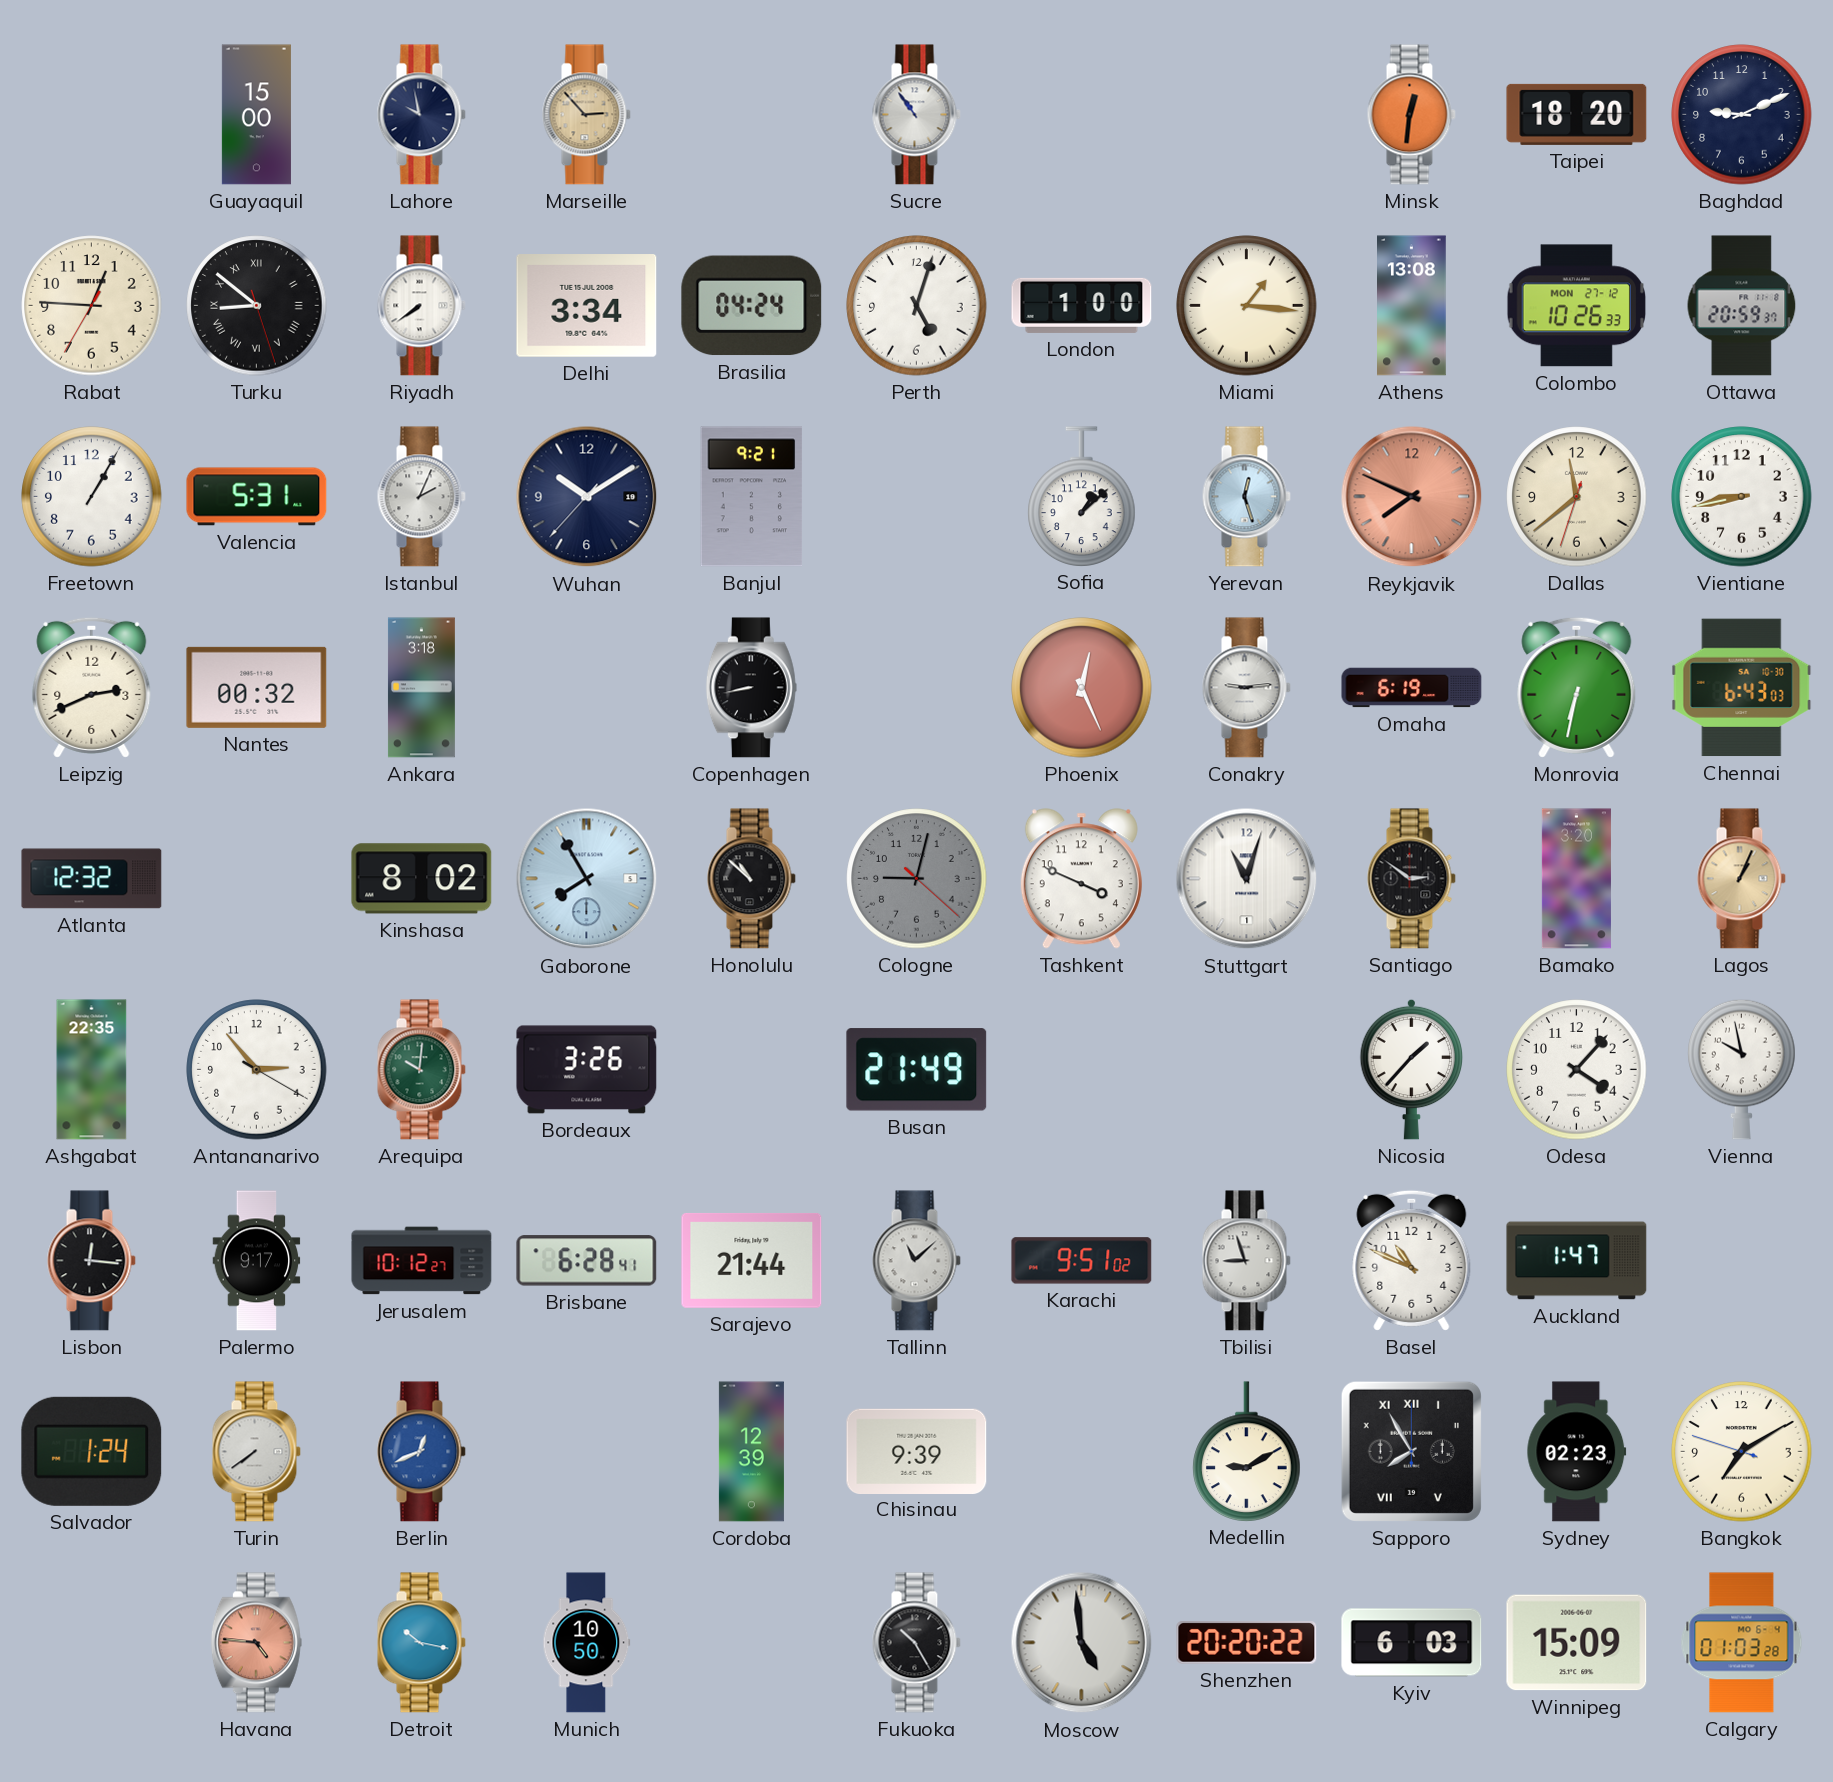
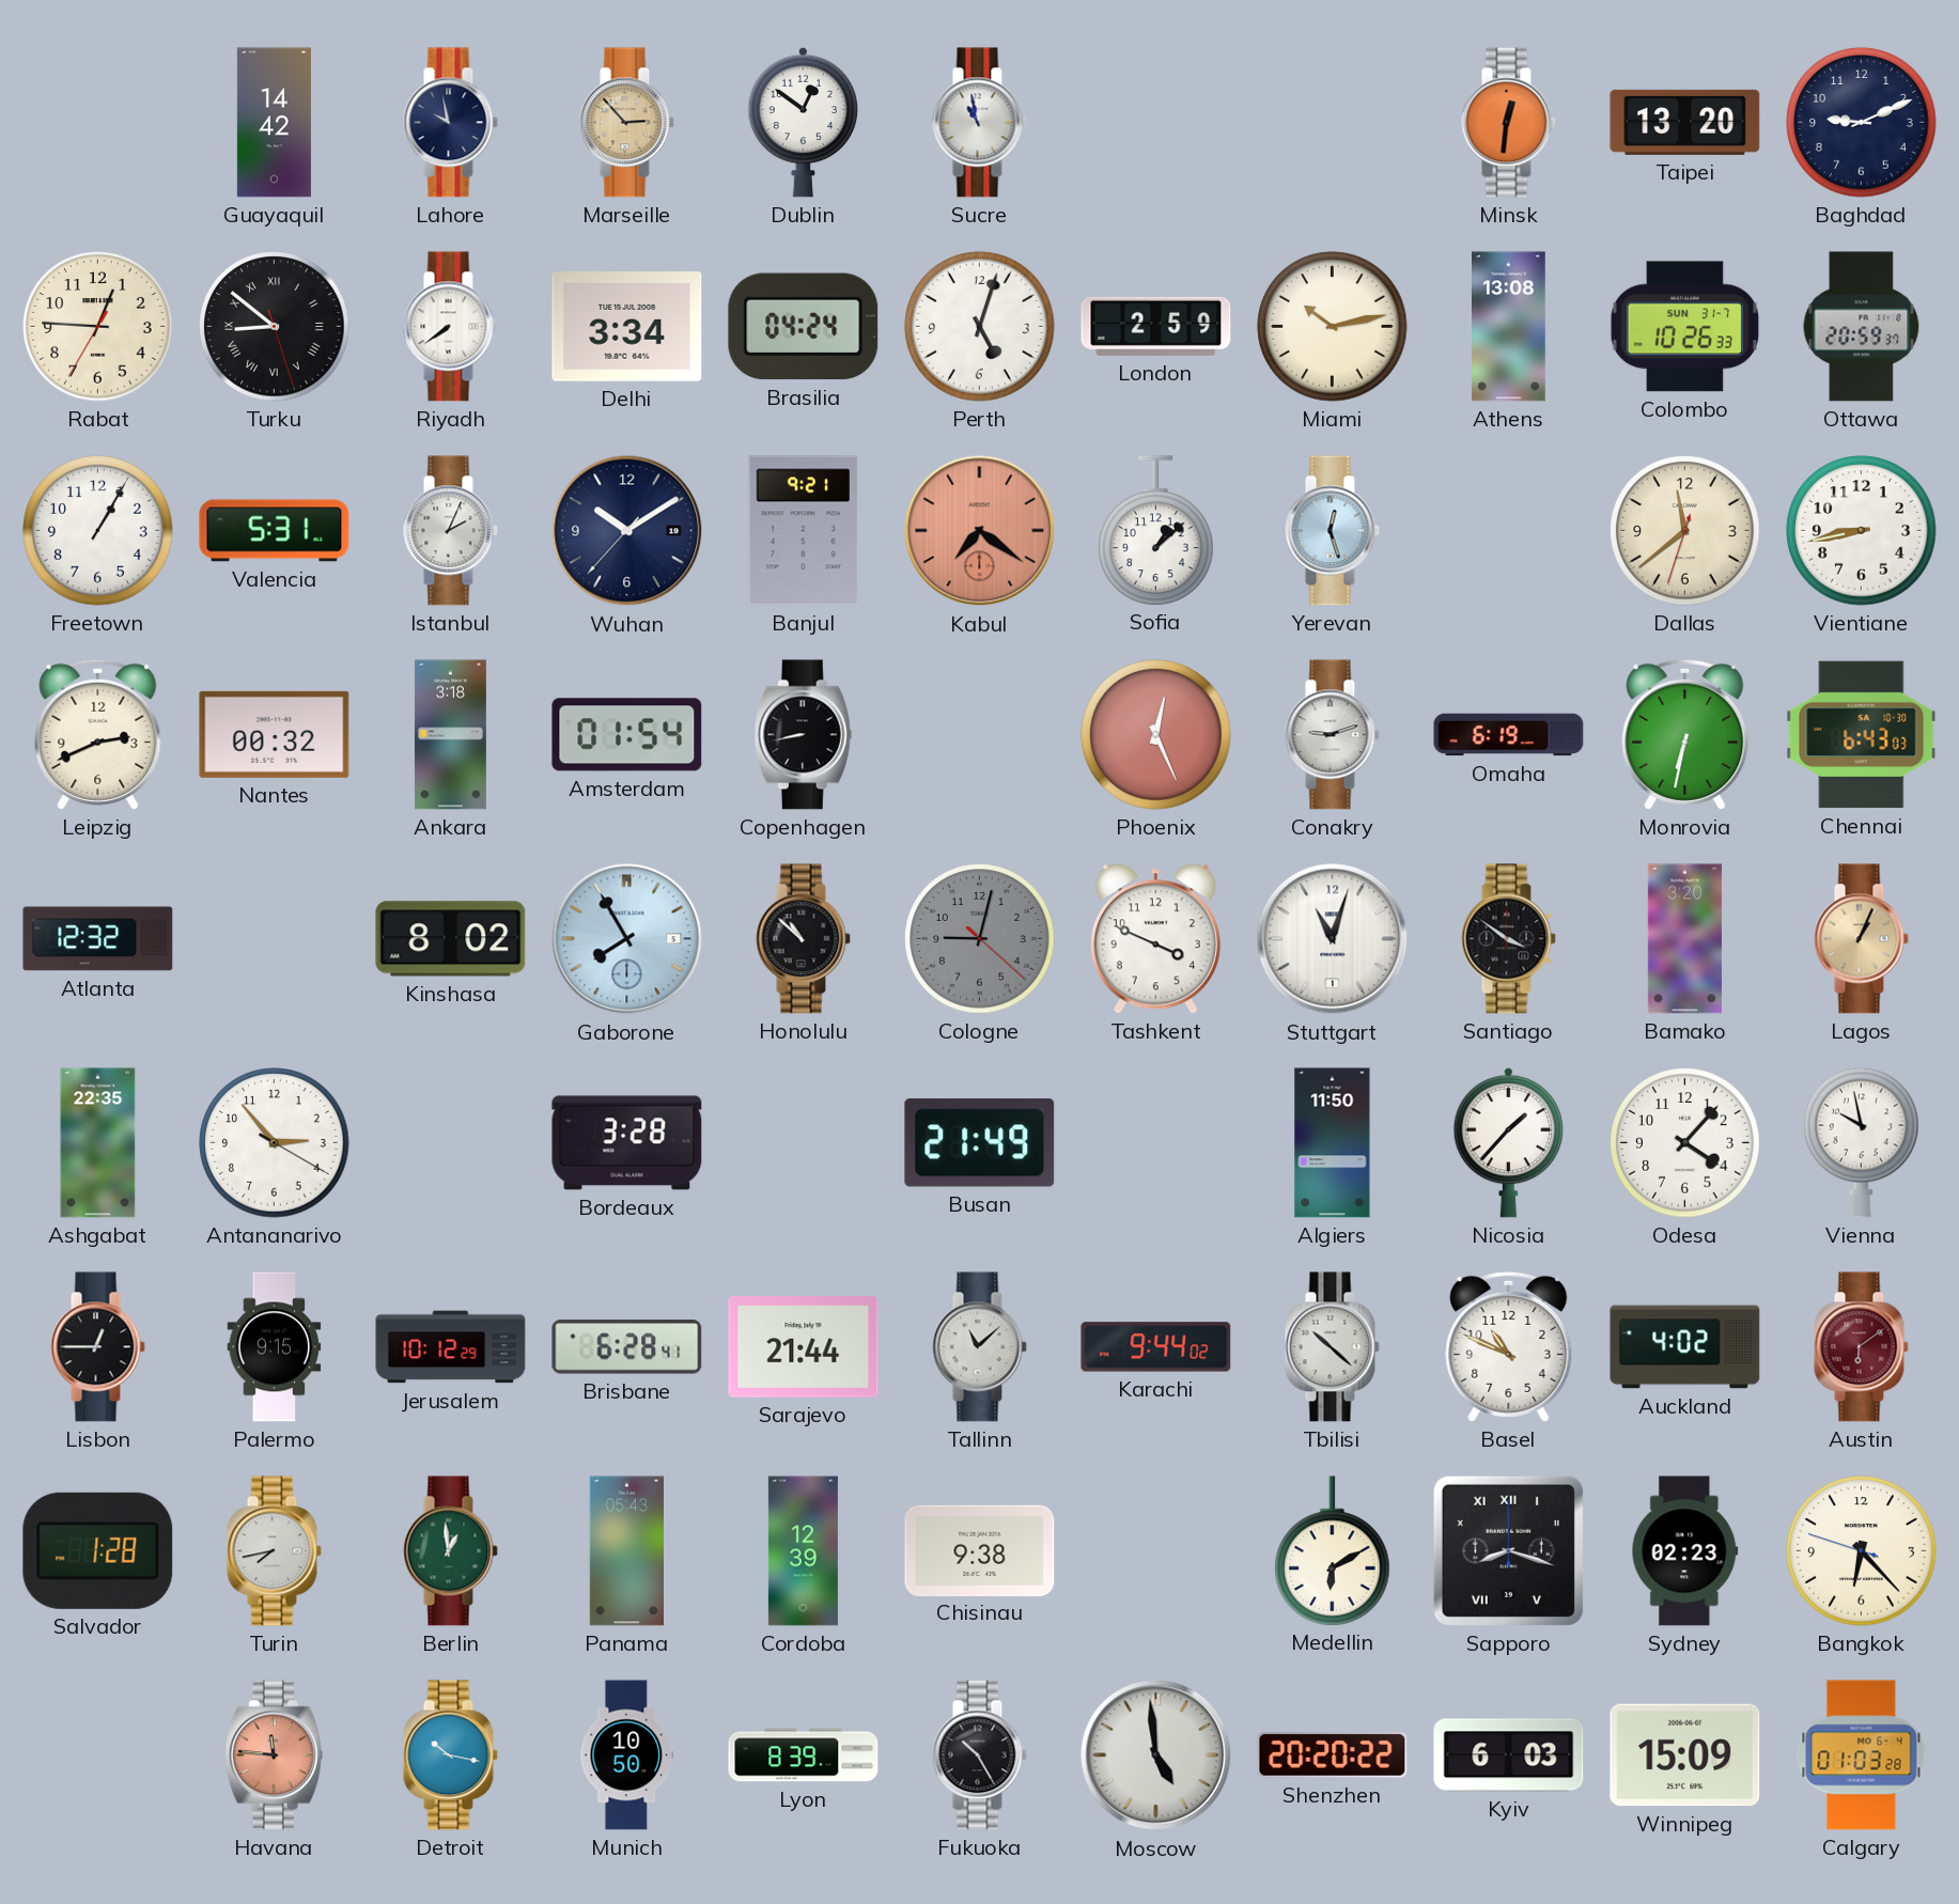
Guayaquil: 15:00 -> 14:42
Dublin: none -> 12:51
Sucre: 10:54 -> 10:58
Taipei: 18:20 -> 13:20
London: 1:00 -> 2:59
Miami: 1:16 -> 10:13
Colombo date: MON 27-12 -> SUN 31-7
Kabul: none -> 7:21
Reykjavik: 7:49 -> none
Amsterdam: none -> 01:54
Conakry: 9:14 -> 9:12
Santiago: 2:51 -> 3:51
Arequipa: 10:01 -> none
Bordeaux: 3:26 -> 3:28
Algiers: none -> 11:50
Lisbon: 12:16 -> 12:45
Palermo: 9:17 -> 9:15
Jerusalem: 10:12:27 -> 10:12:29
Karachi: 9:51 -> 9:44
Tbilisi: 8:57 -> 10:22
Auckland: 1:47 -> 4:02
Austin: none -> 6:09
Salvador: 1:24 -> 1:28
Turin: 7:39 -> 7:43
Berlin: 12:41 -> 12:59
Berlin dial: blue -> green
Panama: none -> 05:43
Chisinau: 9:39 -> 9:38
Medellin: 9:10 -> 6:10
Sapporo: 7:55 -> 8:18
Bangkok: 7:09 -> 6:22
Havana: 4:46 -> 11:46
Lyon: none -> 8:39
